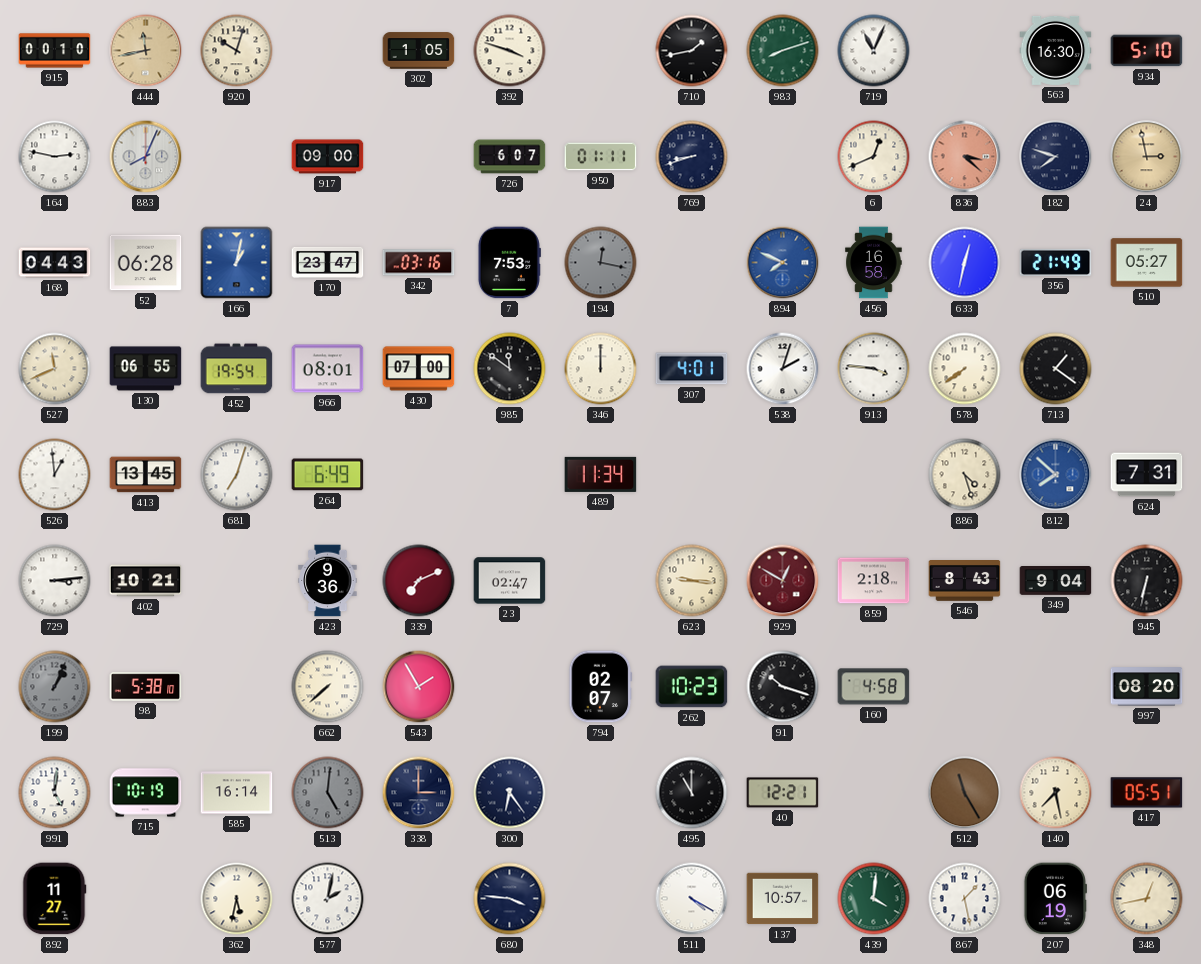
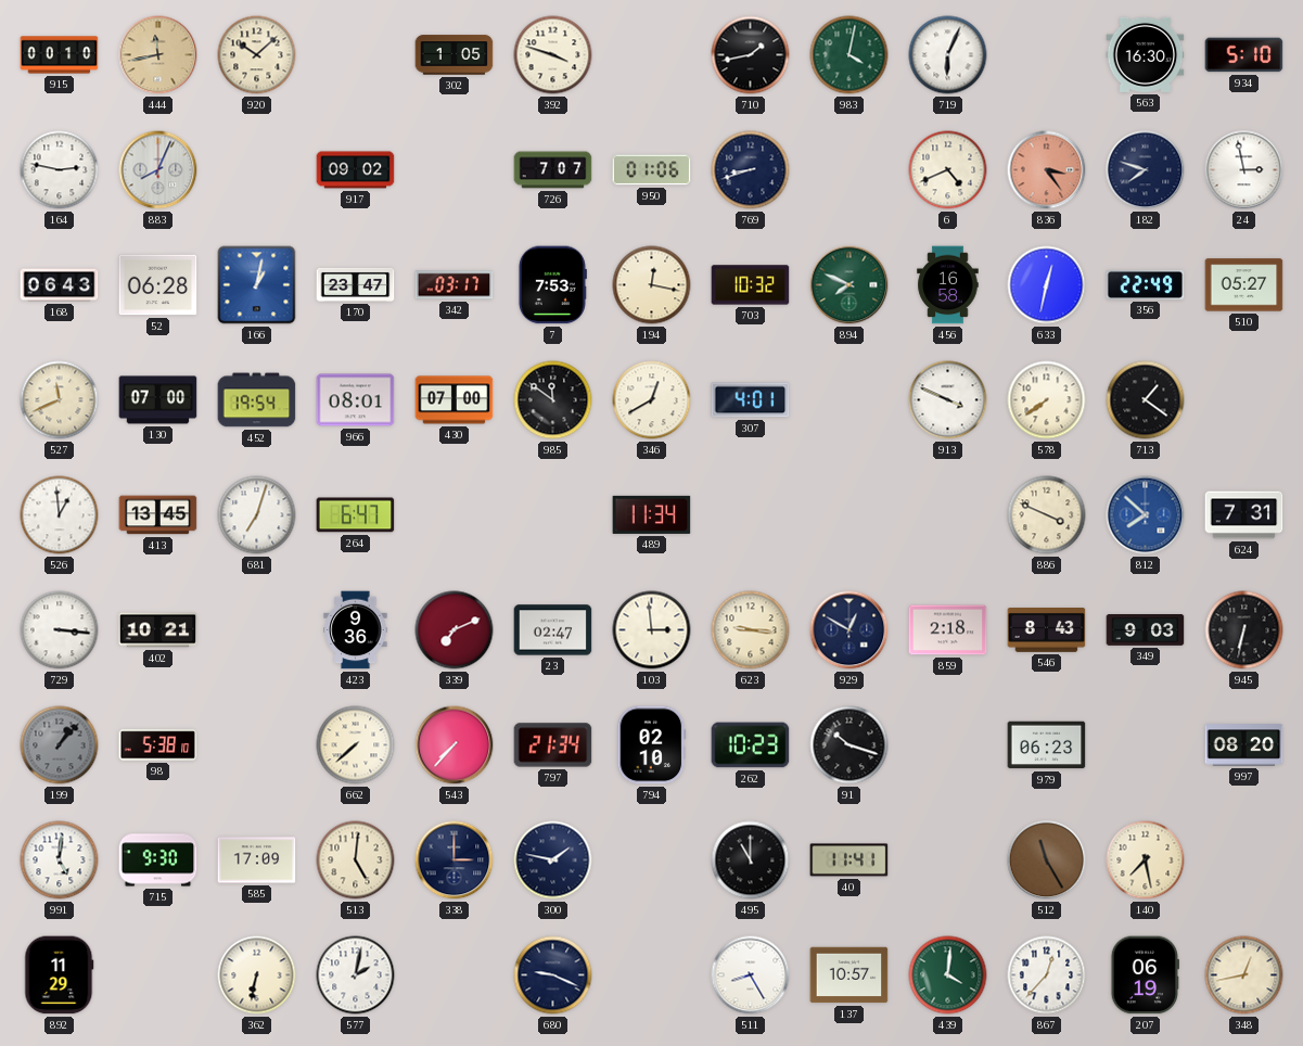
920: 10:03 -> 10:08
983: 8:12 -> 4:02
719: 11:04 -> 6:04
917: 09:00 -> 09:02
726: 6:07 -> 7:07
950: 01:11 -> 01:06
6: 12:41 -> 4:41
836: 3:22 -> 3:24
24 dial: champagne -> white
168: 04:43 -> 06:43
342: 03:16 -> 03:17
194 dial: grey -> cream
703: none -> 10:32
894 dial: blue -> green
356: 21:49 -> 22:49
130: 06:55 -> 07:00
346: 12:00 -> 12:40
538: 2:03 -> none
913: 3:46 -> 3:49
264: 6:49 -> 6:47
886: 4:27 -> 3:49
729: 3:14 -> 3:16
103: none -> 2:59
929 dial: burgundy -> navy
349: 9:04 -> 9:03
199: 1:04 -> 1:07
543: 1:55 -> 7:37
797: none -> 21:34
794: 02:07 -> 02:10
160: 4:58 -> none
979: none -> 06:23
715: 10:19 -> 9:30
585: 16:14 -> 17:09
513 dial: grey -> cream
300: 6:24 -> 1:47
40: 12:21 -> 11:41
417: 05:51 -> none
892: 11:27 -> 11:29
362: 5:32 -> 6:32
680: 3:46 -> 9:19
511: 4:20 -> 8:25
867: 1:28 -> 12:37
